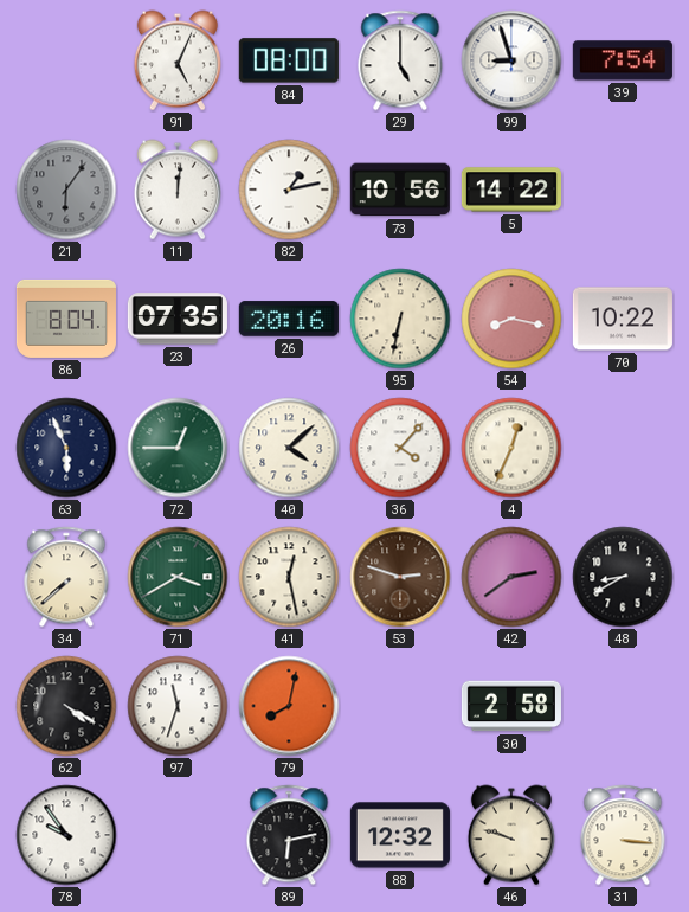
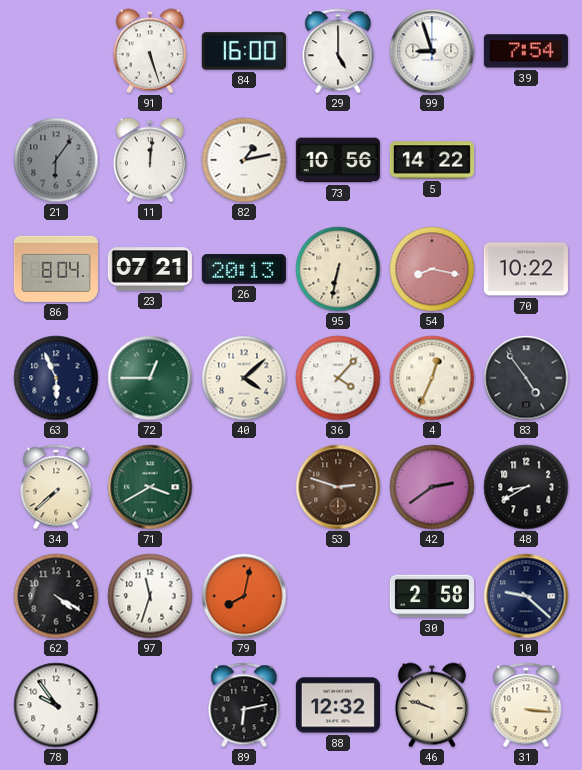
91: 5:04 -> 5:27
84: 08:00 -> 16:00
23: 07:35 -> 07:21
26: 20:16 -> 20:13
83: none -> 4:54
41: 12:28 -> none
10: none -> 9:22
